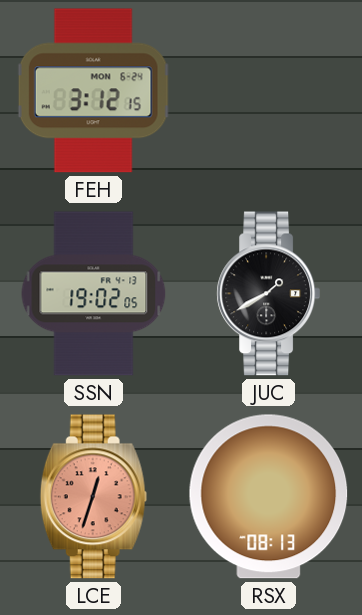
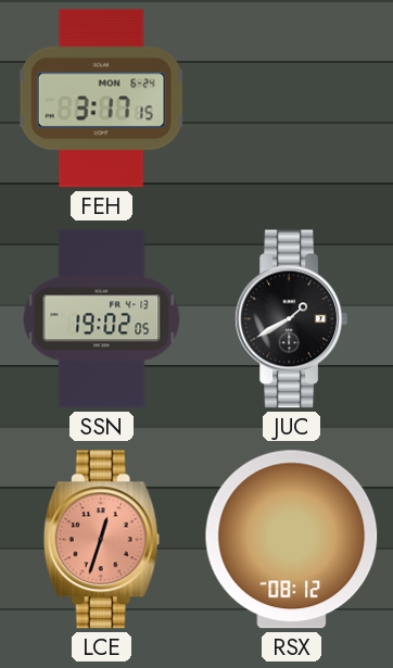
FEH: 3:12 -> 3:17
RSX: 08:13 -> 08:12
